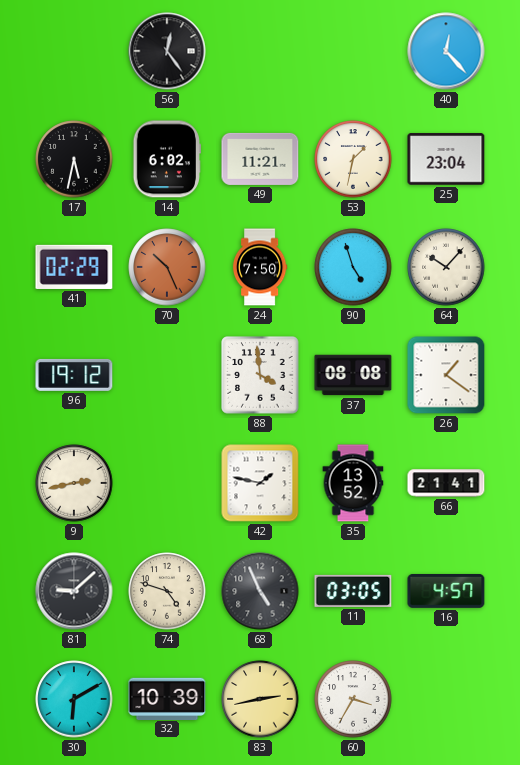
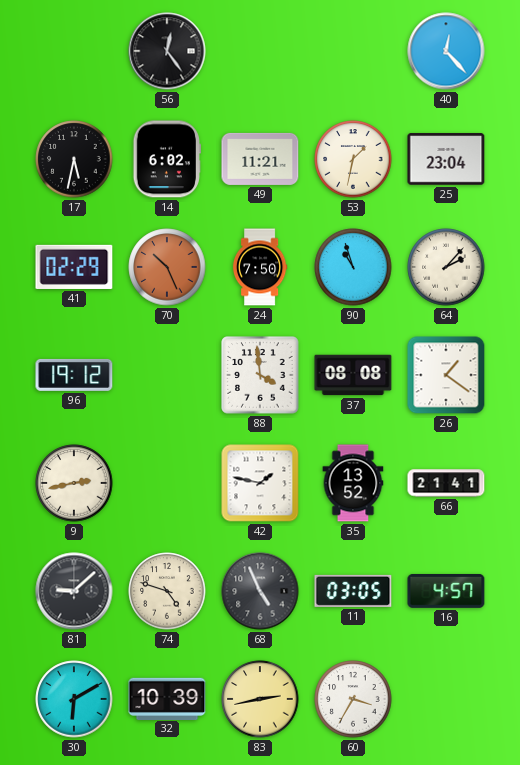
90: 4:57 -> 10:57
64: 10:07 -> 2:07
